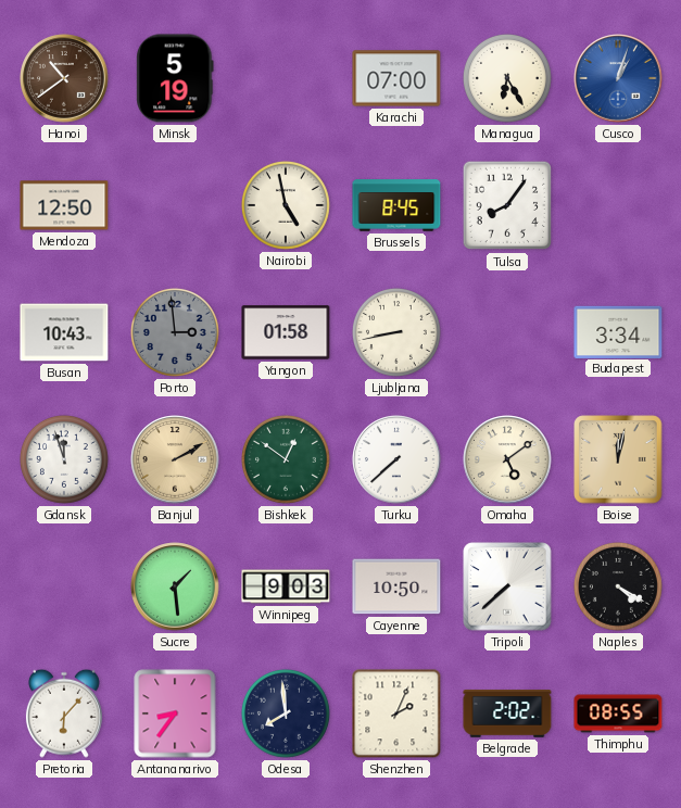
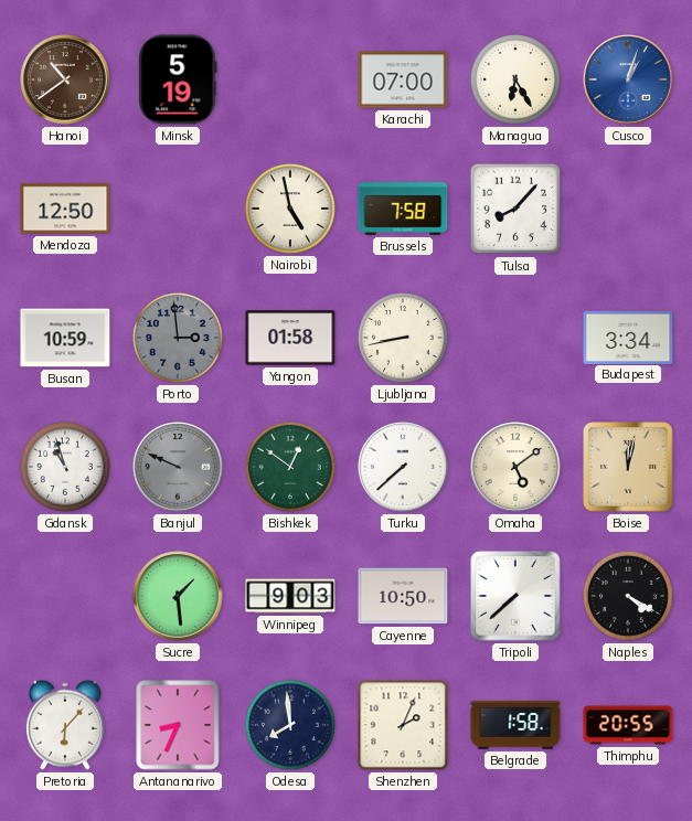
Brussels: 8:45 -> 7:58
Tulsa: 8:06 -> 8:07
Busan: 10:43 -> 10:59
Gdansk: 11:57 -> 10:57
Banjul: 2:10 -> 9:49
Banjul dial: champagne -> grey
Antananarivo: 8:36 -> 8:34
Belgrade: 2:02 -> 1:58
Thimphu: 08:55 -> 20:55
